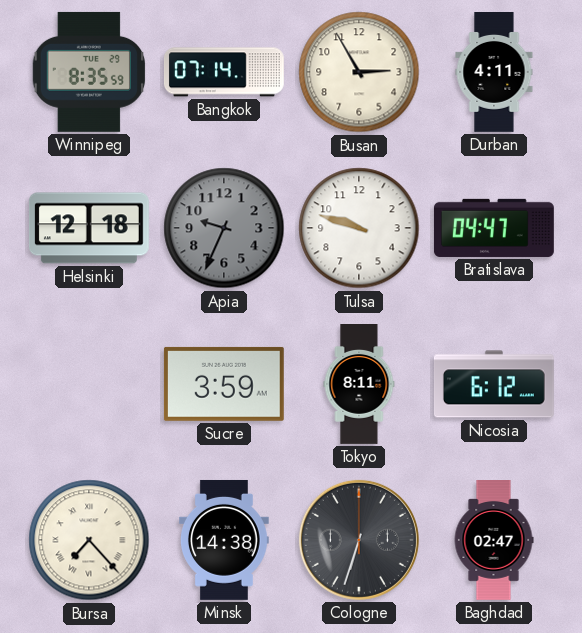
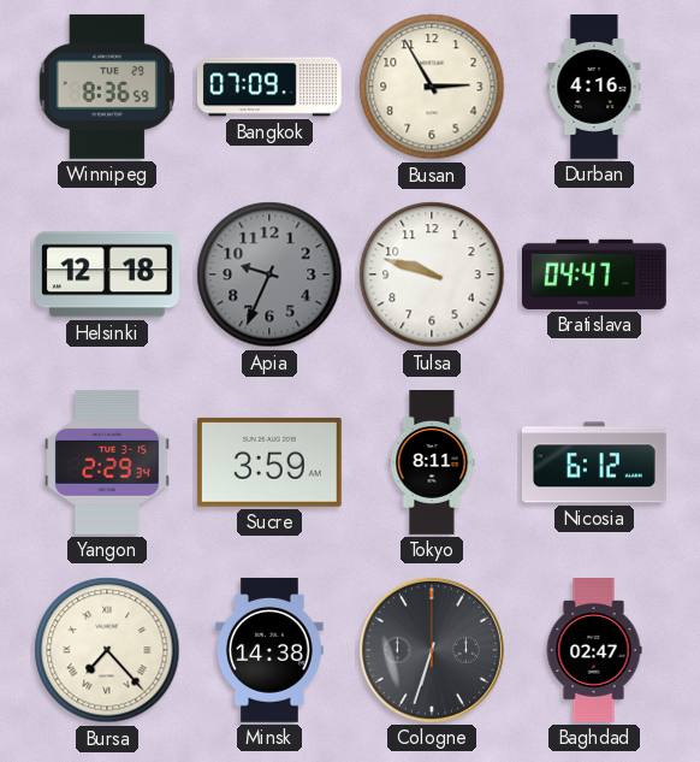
Winnipeg: 8:35 -> 8:36
Bangkok: 07:14 -> 07:09
Durban: 4:11 -> 4:16
Yangon: none -> 2:29
